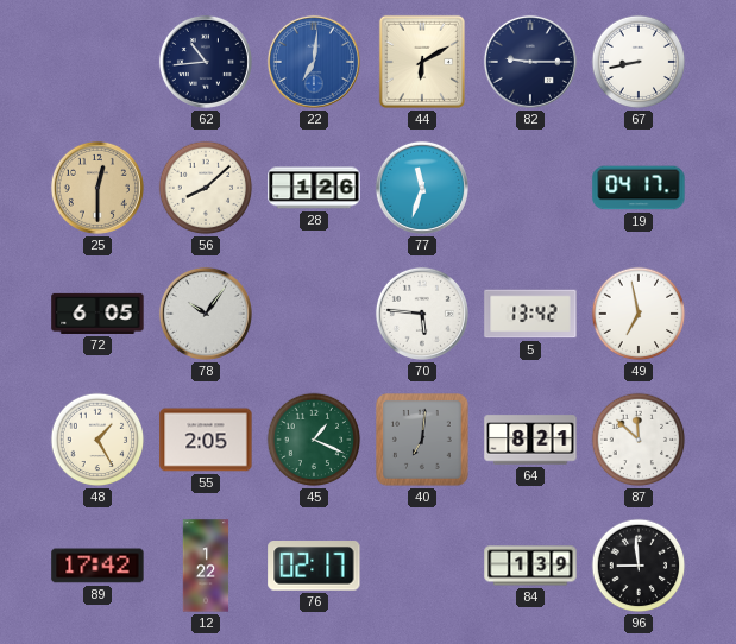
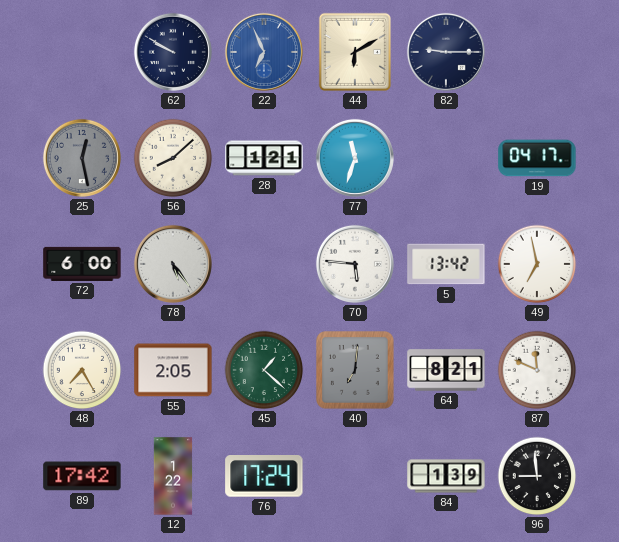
62: 10:44 -> 9:50
22: 7:01 -> 6:56
67: 8:43 -> none
25: 12:30 -> 12:28
25 dial: champagne -> grey
28: 1:26 -> 1:21
72: 6:05 -> 6:00
78: 10:06 -> 5:24
48: 1:25 -> 7:25
45: 1:19 -> 1:22
87: 11:52 -> 11:49
76: 02:17 -> 17:24
